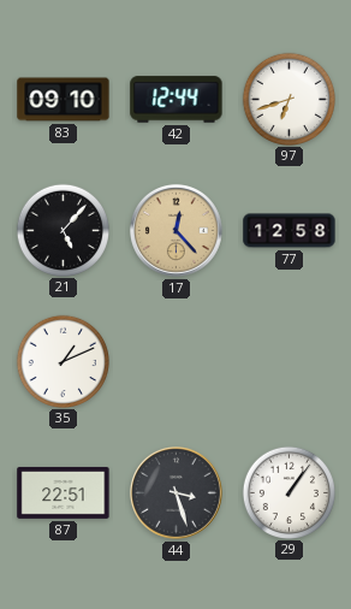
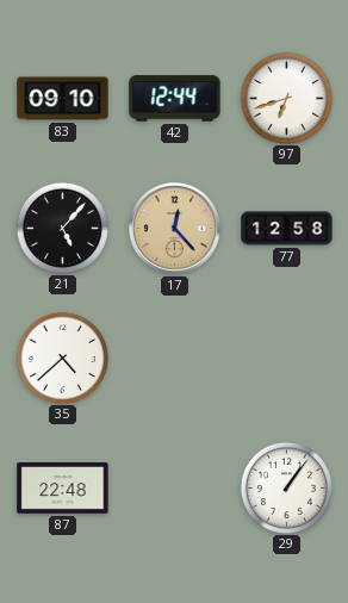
35: 1:11 -> 4:38
87: 22:51 -> 22:48
44: 3:27 -> none
